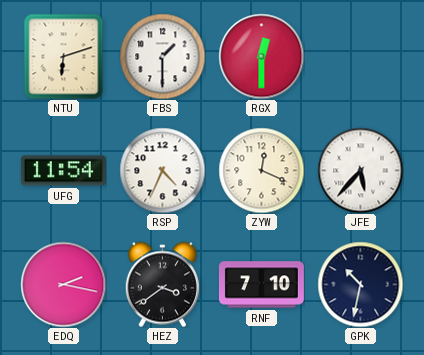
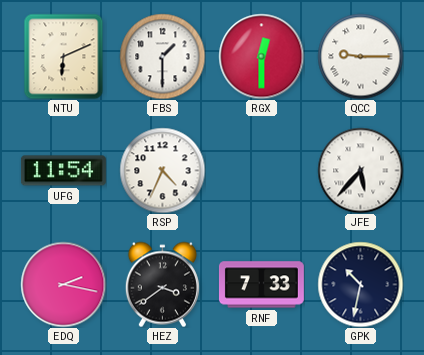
NTU: 6:12 -> 6:11
QCC: none -> 9:15
ZYW: 12:19 -> none
RNF: 7:10 -> 7:33
